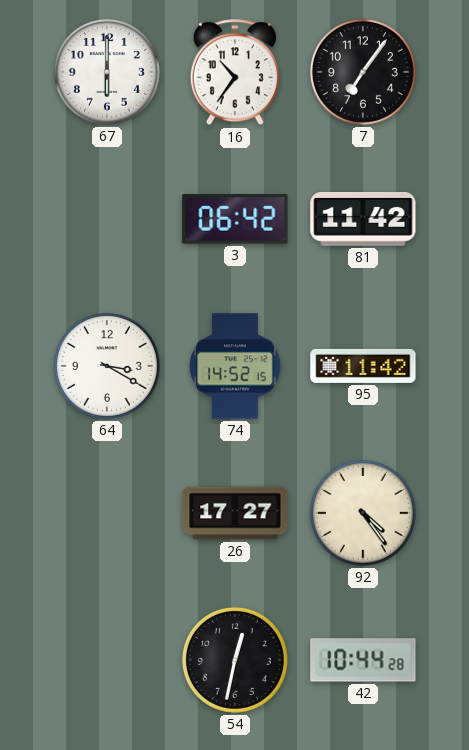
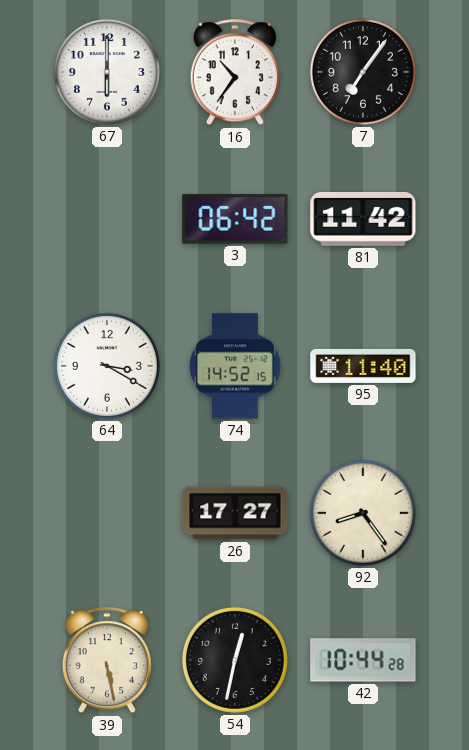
95: 11:42 -> 11:40
92: 4:24 -> 8:24
39: none -> 5:28
